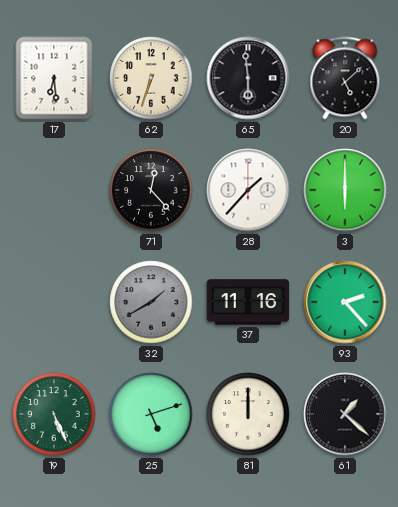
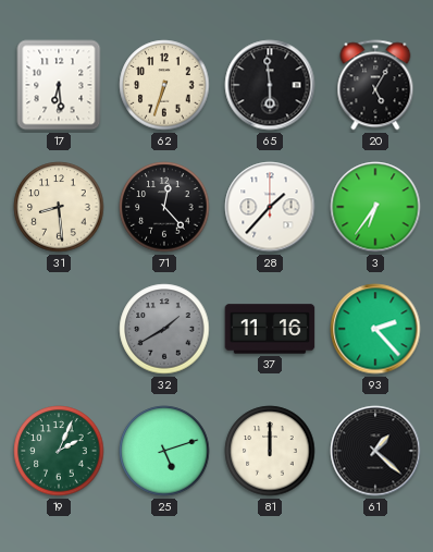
20: 5:08 -> 5:05
31: none -> 8:29
3: 6:00 -> 6:36
19: 5:26 -> 2:04
